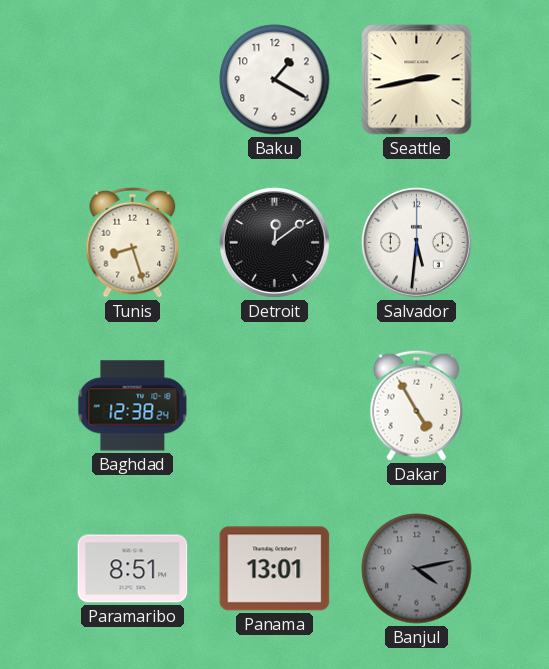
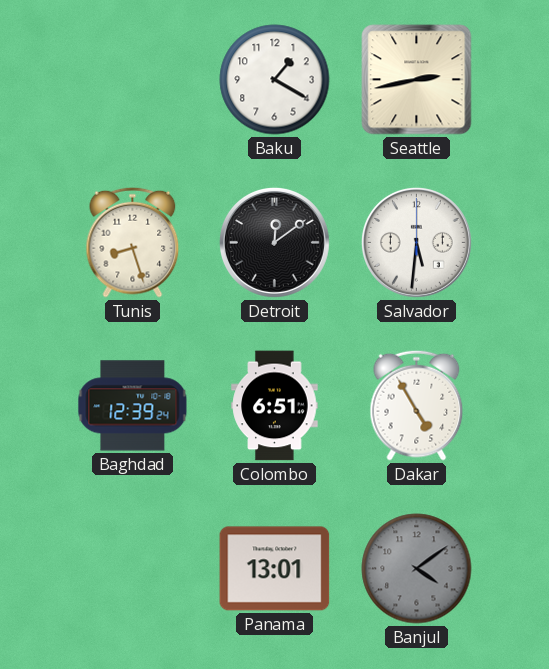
Baghdad: 12:38 -> 12:39
Colombo: none -> 6:51
Paramaribo: 8:51 -> none
Banjul: 4:13 -> 4:09
